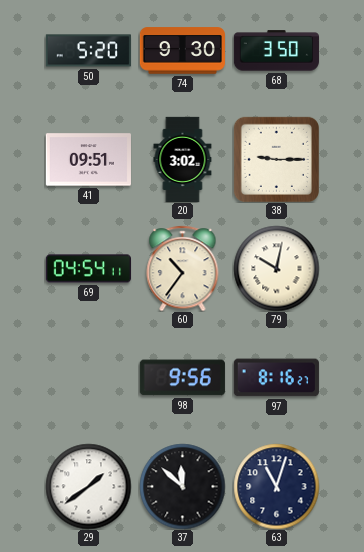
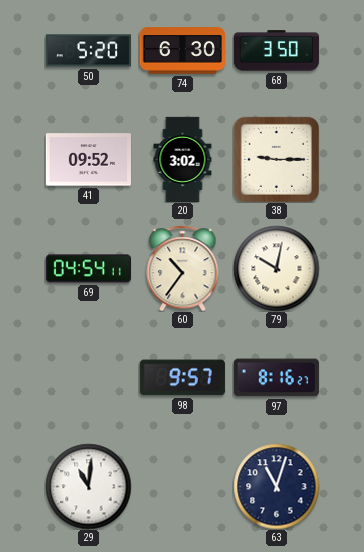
74: 9:30 -> 6:30
41: 09:51 -> 09:52
98: 9:56 -> 9:57
29: 1:39 -> 11:01
37: 11:52 -> none
